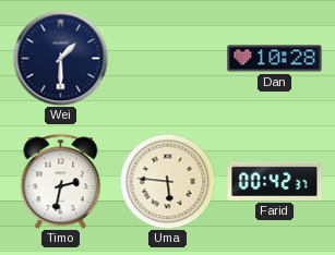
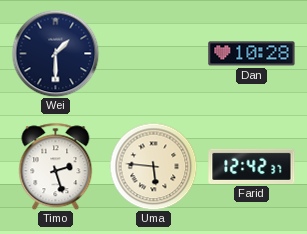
Timo: 2:32 -> 2:27
Farid: 00:42 -> 12:42
